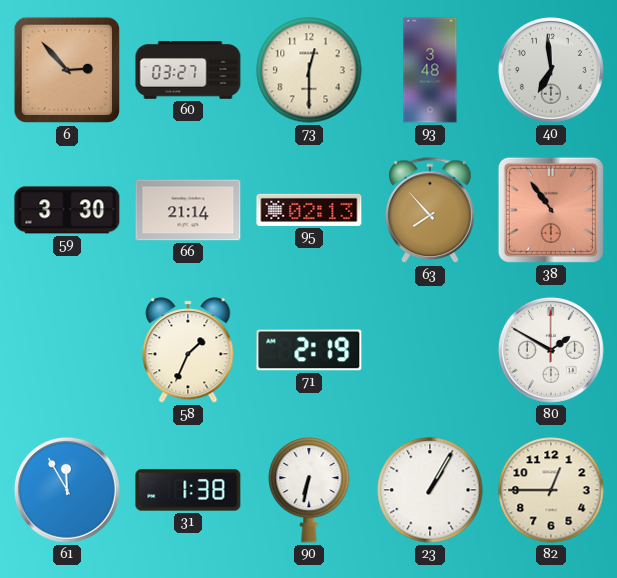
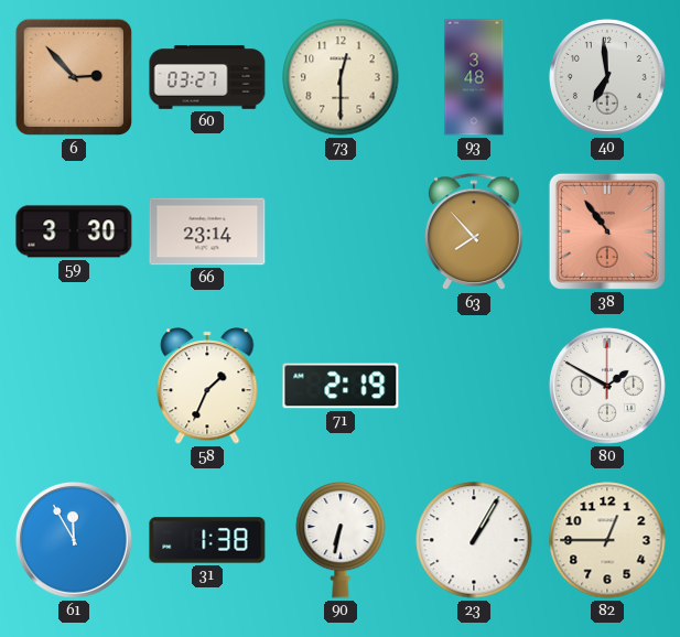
66: 21:14 -> 23:14
95: 02:13 -> none
